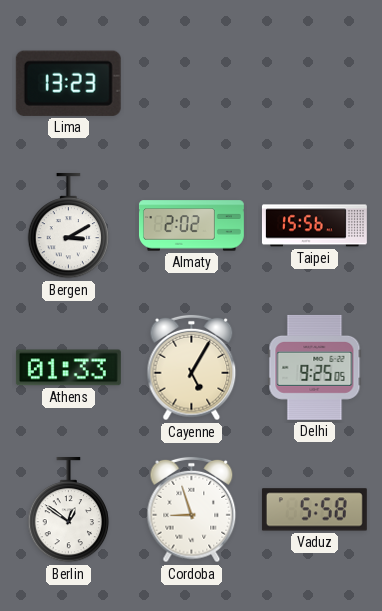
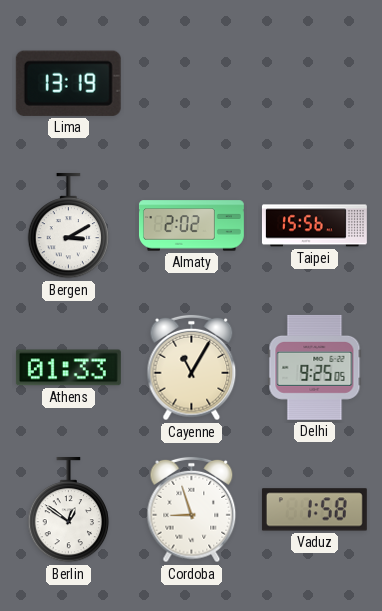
Lima: 13:23 -> 13:19
Cayenne: 5:05 -> 11:05
Vaduz: 5:58 -> 1:58
